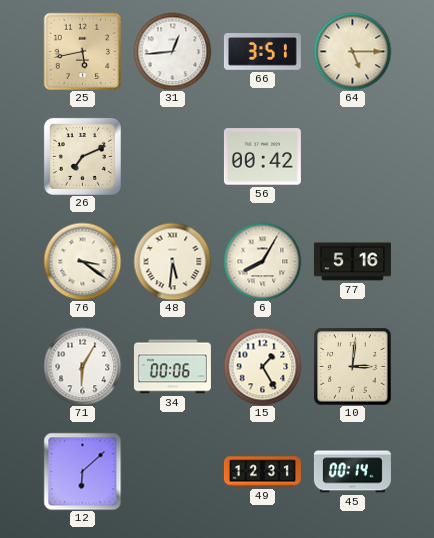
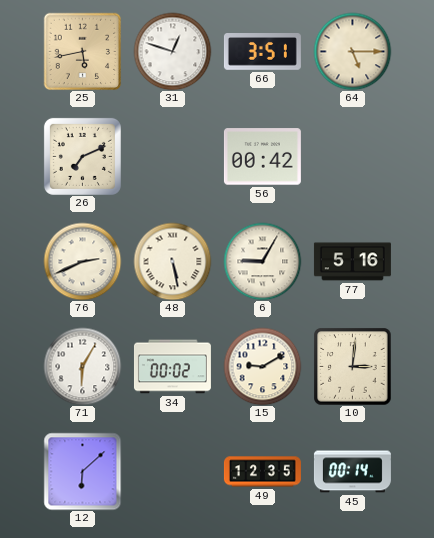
31: 12:44 -> 12:48
76: 3:21 -> 2:41
48: 5:31 -> 5:28
6: 8:05 -> 9:05
34: 00:06 -> 00:02
15: 1:25 -> 9:10
49: 12:31 -> 12:35
